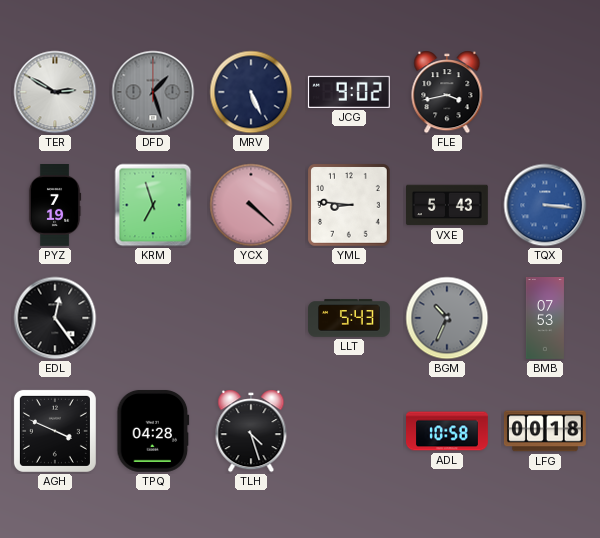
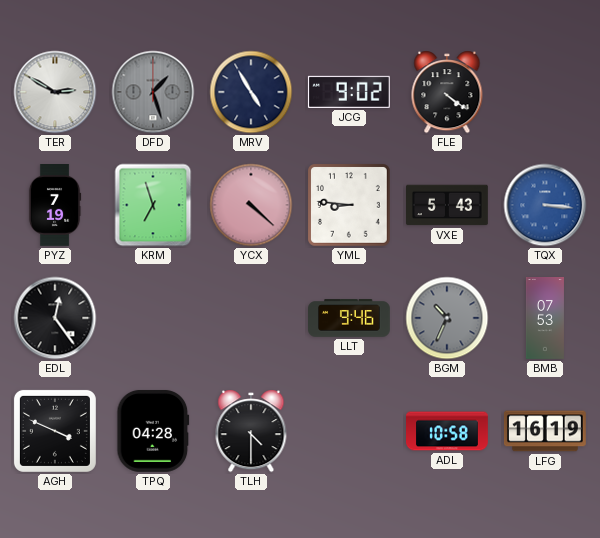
MRV: 5:26 -> 4:55
FLE: 3:43 -> 4:21
LLT: 5:43 -> 9:46
TLH: 4:27 -> 4:30
LFG: 00:18 -> 16:19
